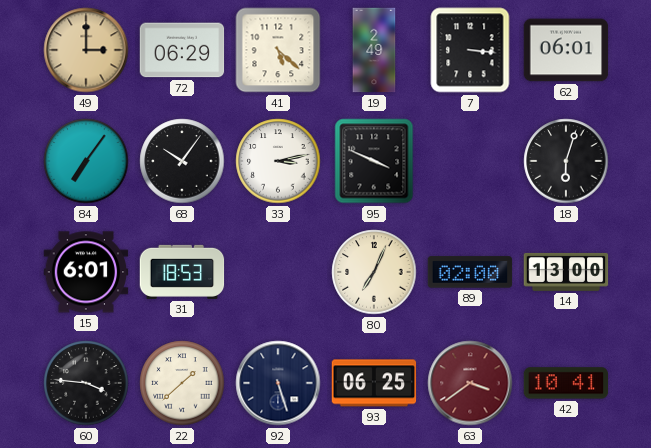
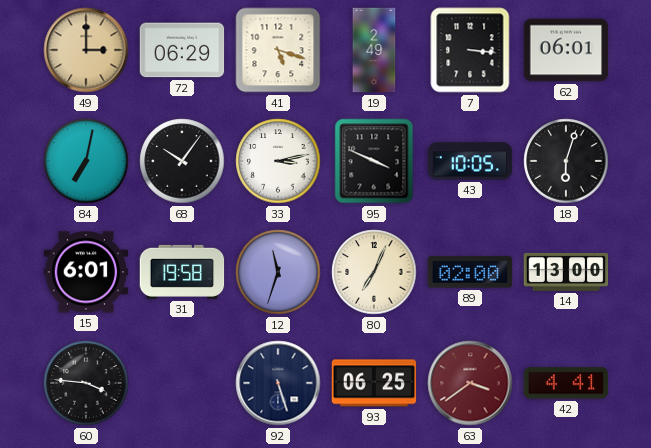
41: 5:22 -> 5:18
84: 7:06 -> 7:02
43: none -> 10:05
31: 18:53 -> 19:58
12: none -> 11:33
22: 1:38 -> none
42: 10:41 -> 4:41
